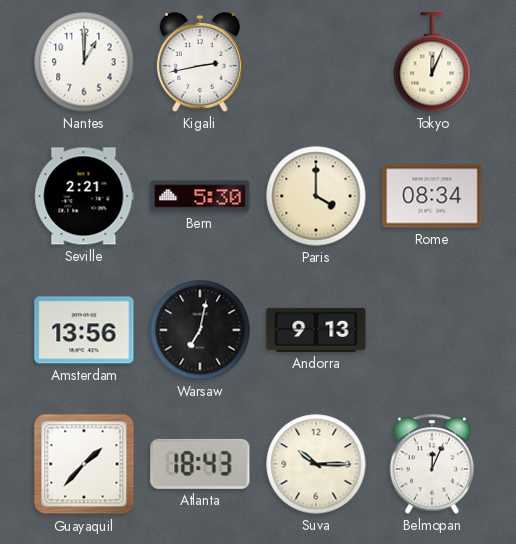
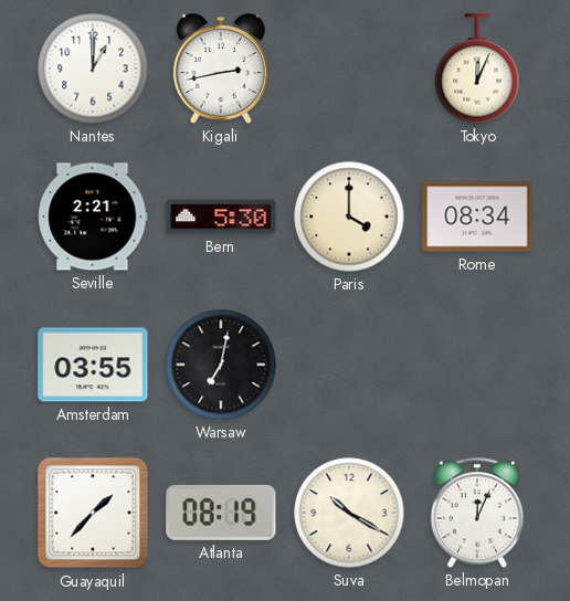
Amsterdam: 13:56 -> 03:55
Andorra: 9:13 -> none
Atlanta: 18:43 -> 08:19
Suva: 10:15 -> 10:20
